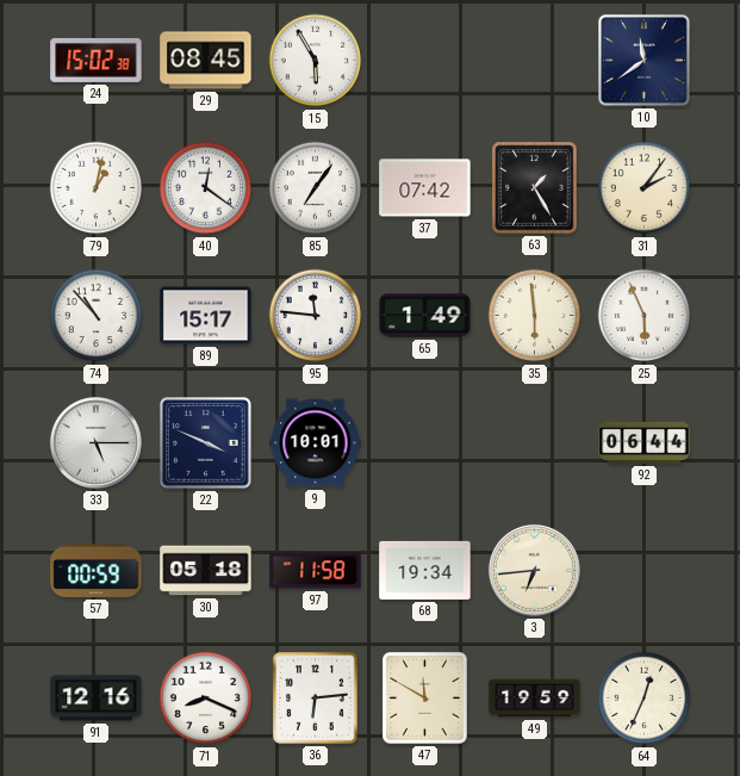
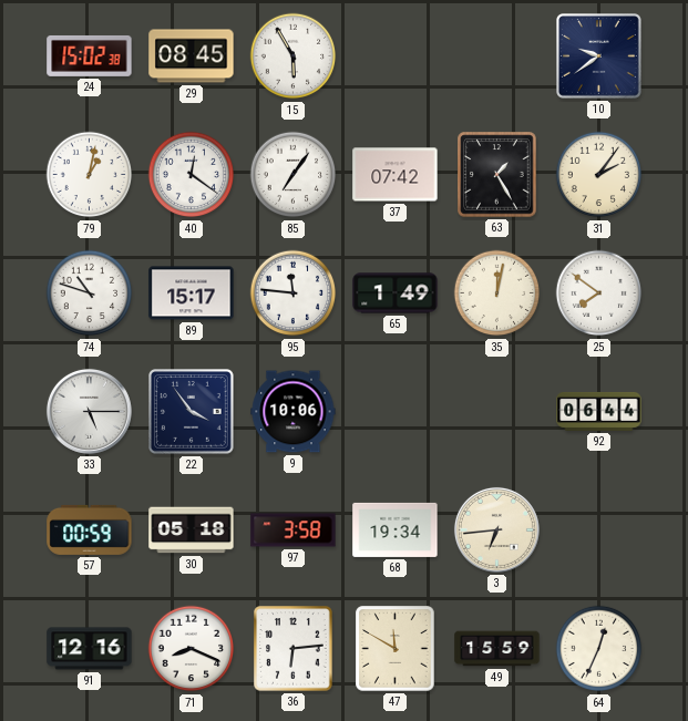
10: 11:39 -> 9:39
74: 10:53 -> 10:48
35: 5:59 -> 12:02
25: 5:56 -> 7:51
22: 3:49 -> 3:54
9: 10:01 -> 10:06
97: 11:58 -> 3:58
49: 19:59 -> 15:59
